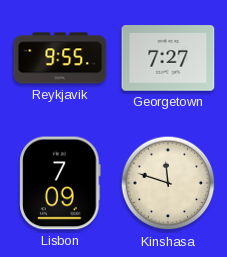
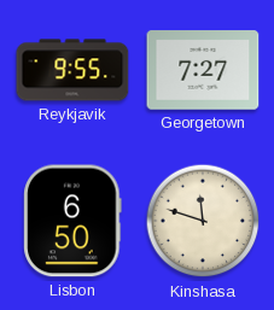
Lisbon: 7:09 -> 6:50
